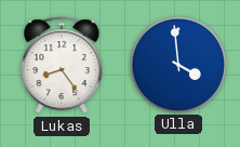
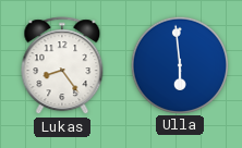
Ulla: 3:59 -> 5:59
